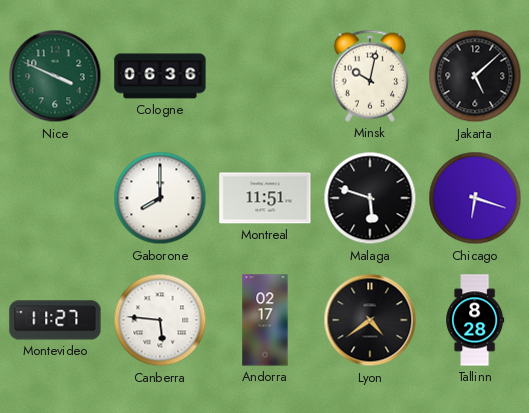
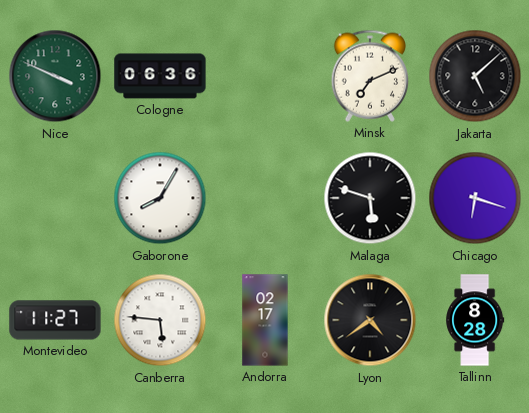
Minsk: 10:02 -> 7:11
Gaborone: 8:00 -> 8:05
Montreal: 11:51 -> none
